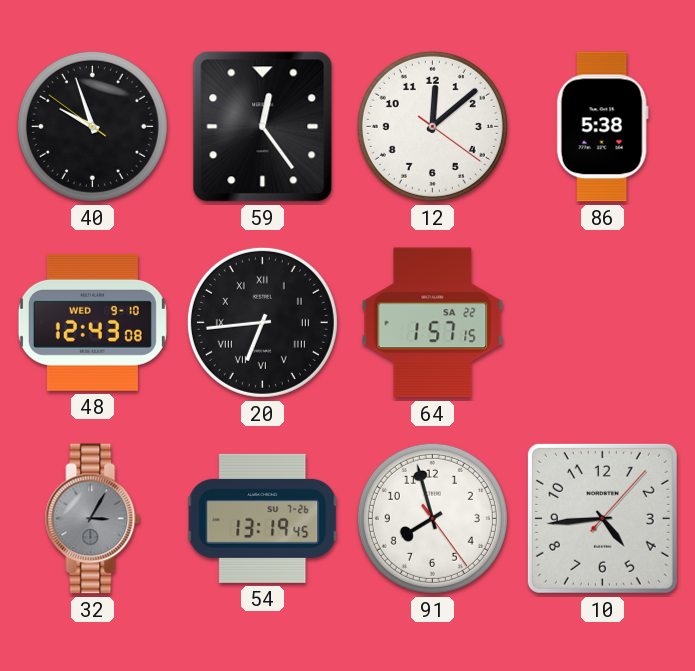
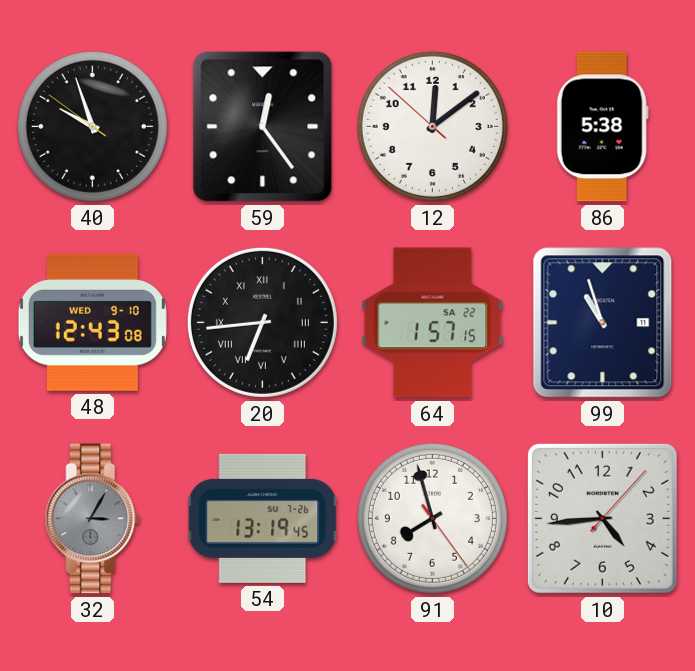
12: 12:08:21 -> 12:08:52
99: none -> 10:57
